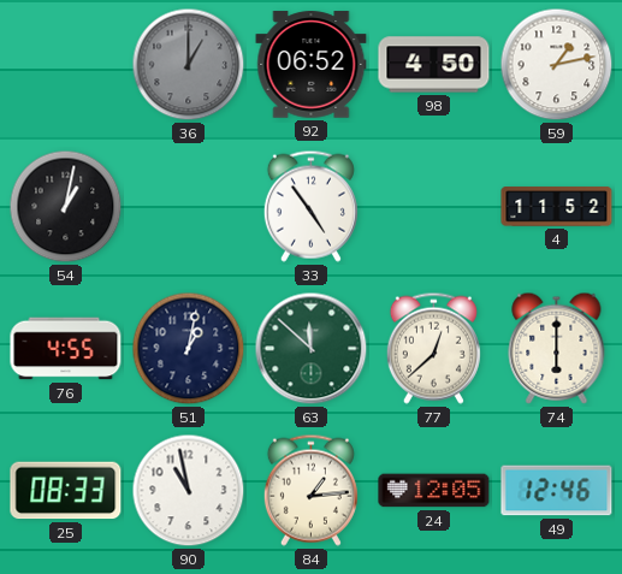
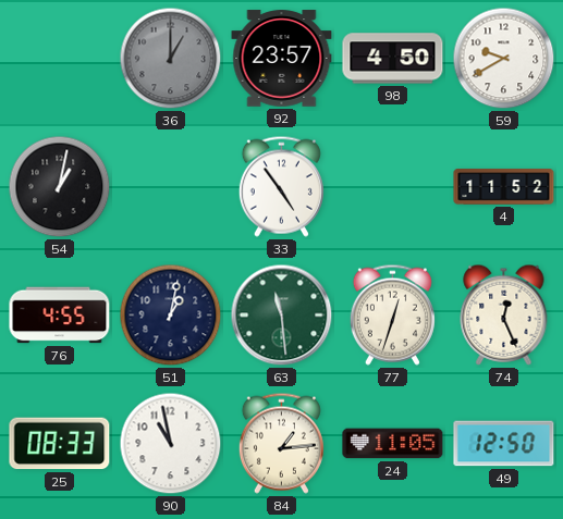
92: 06:52 -> 23:57
59: 1:13 -> 9:40
63: 11:52 -> 11:29
77: 12:38 -> 12:33
74: 6:00 -> 12:26
24: 12:05 -> 11:05
49: 12:46 -> 12:50
